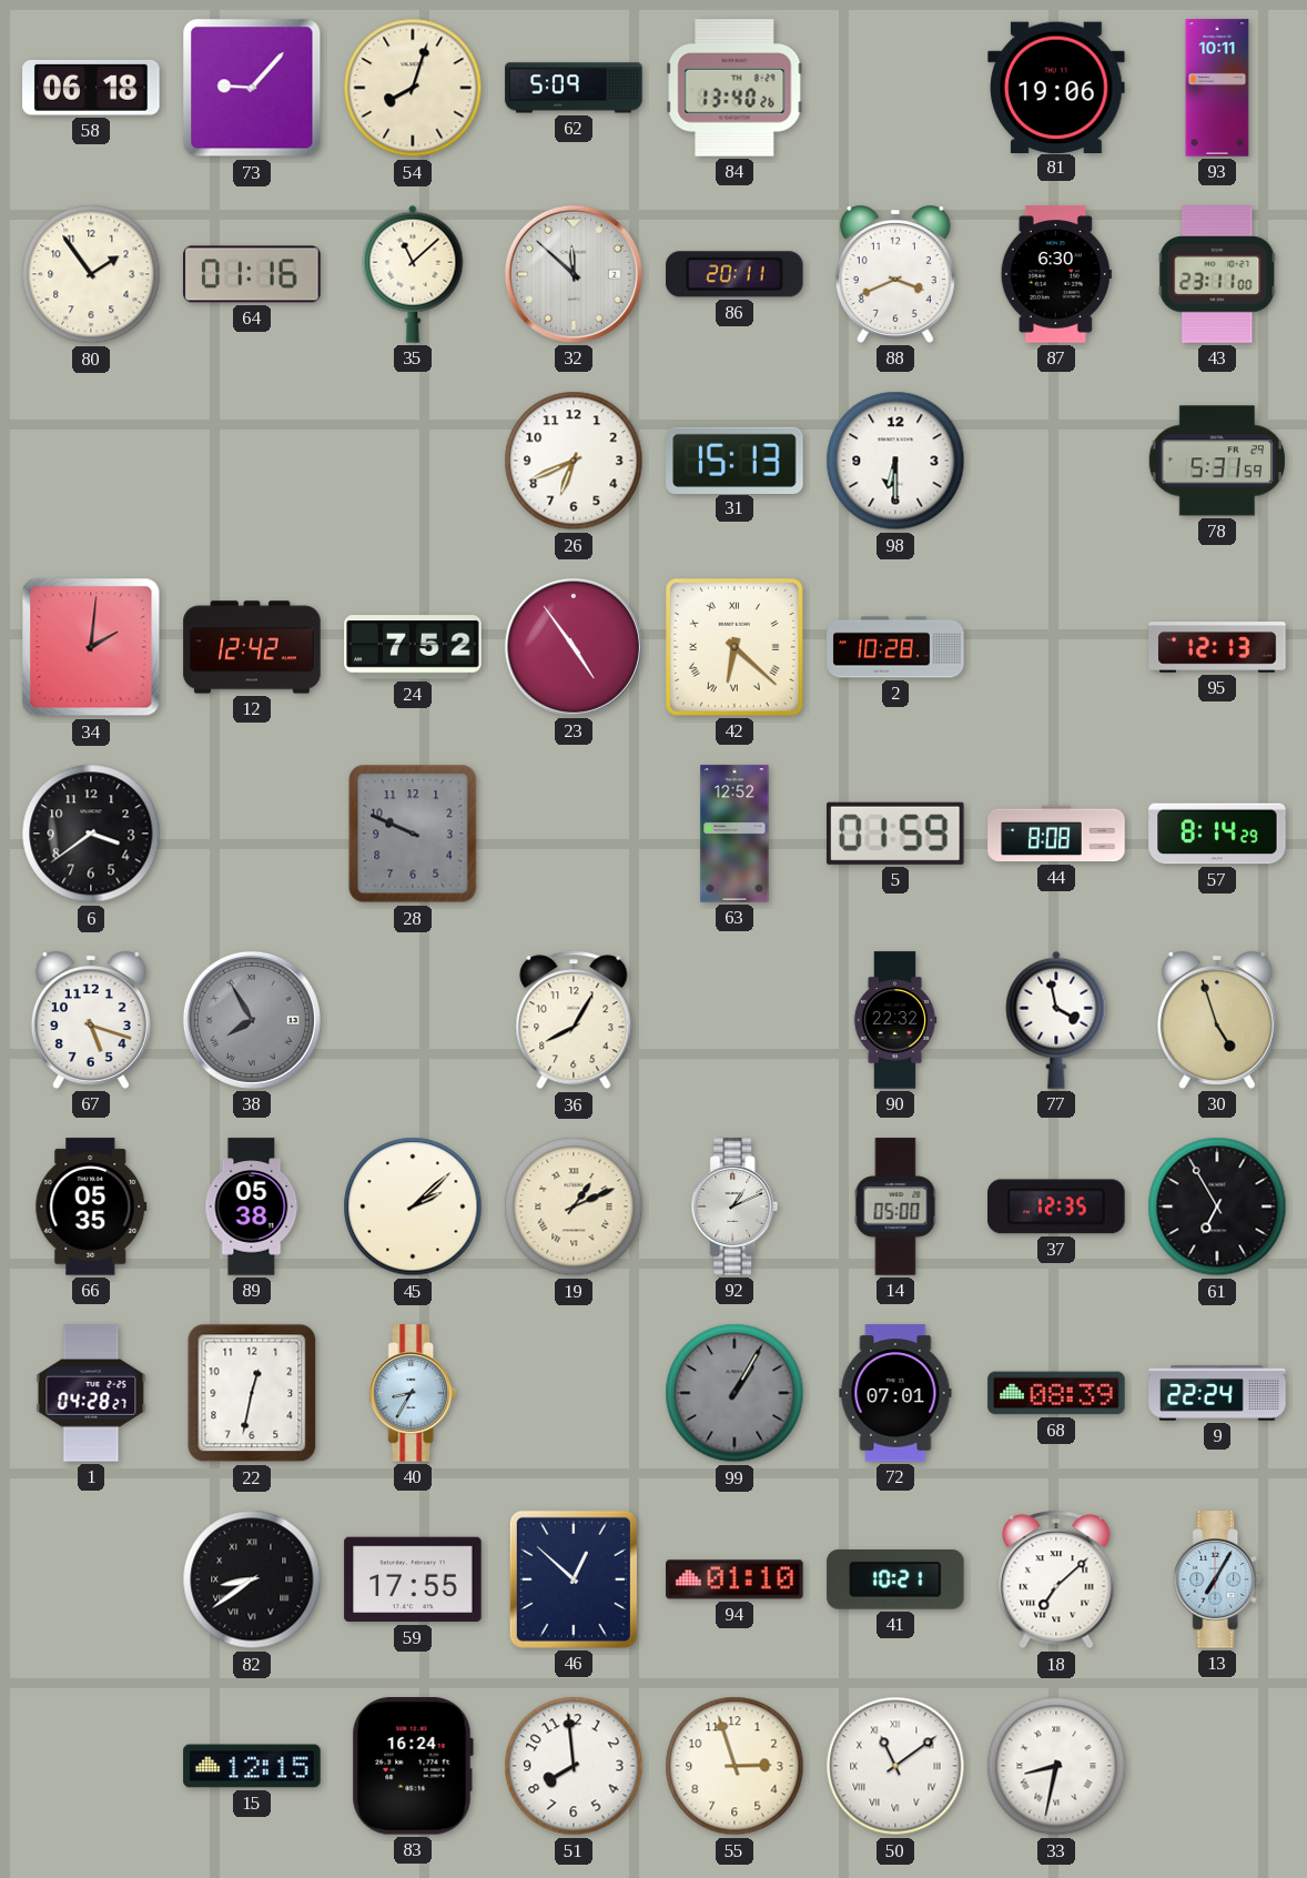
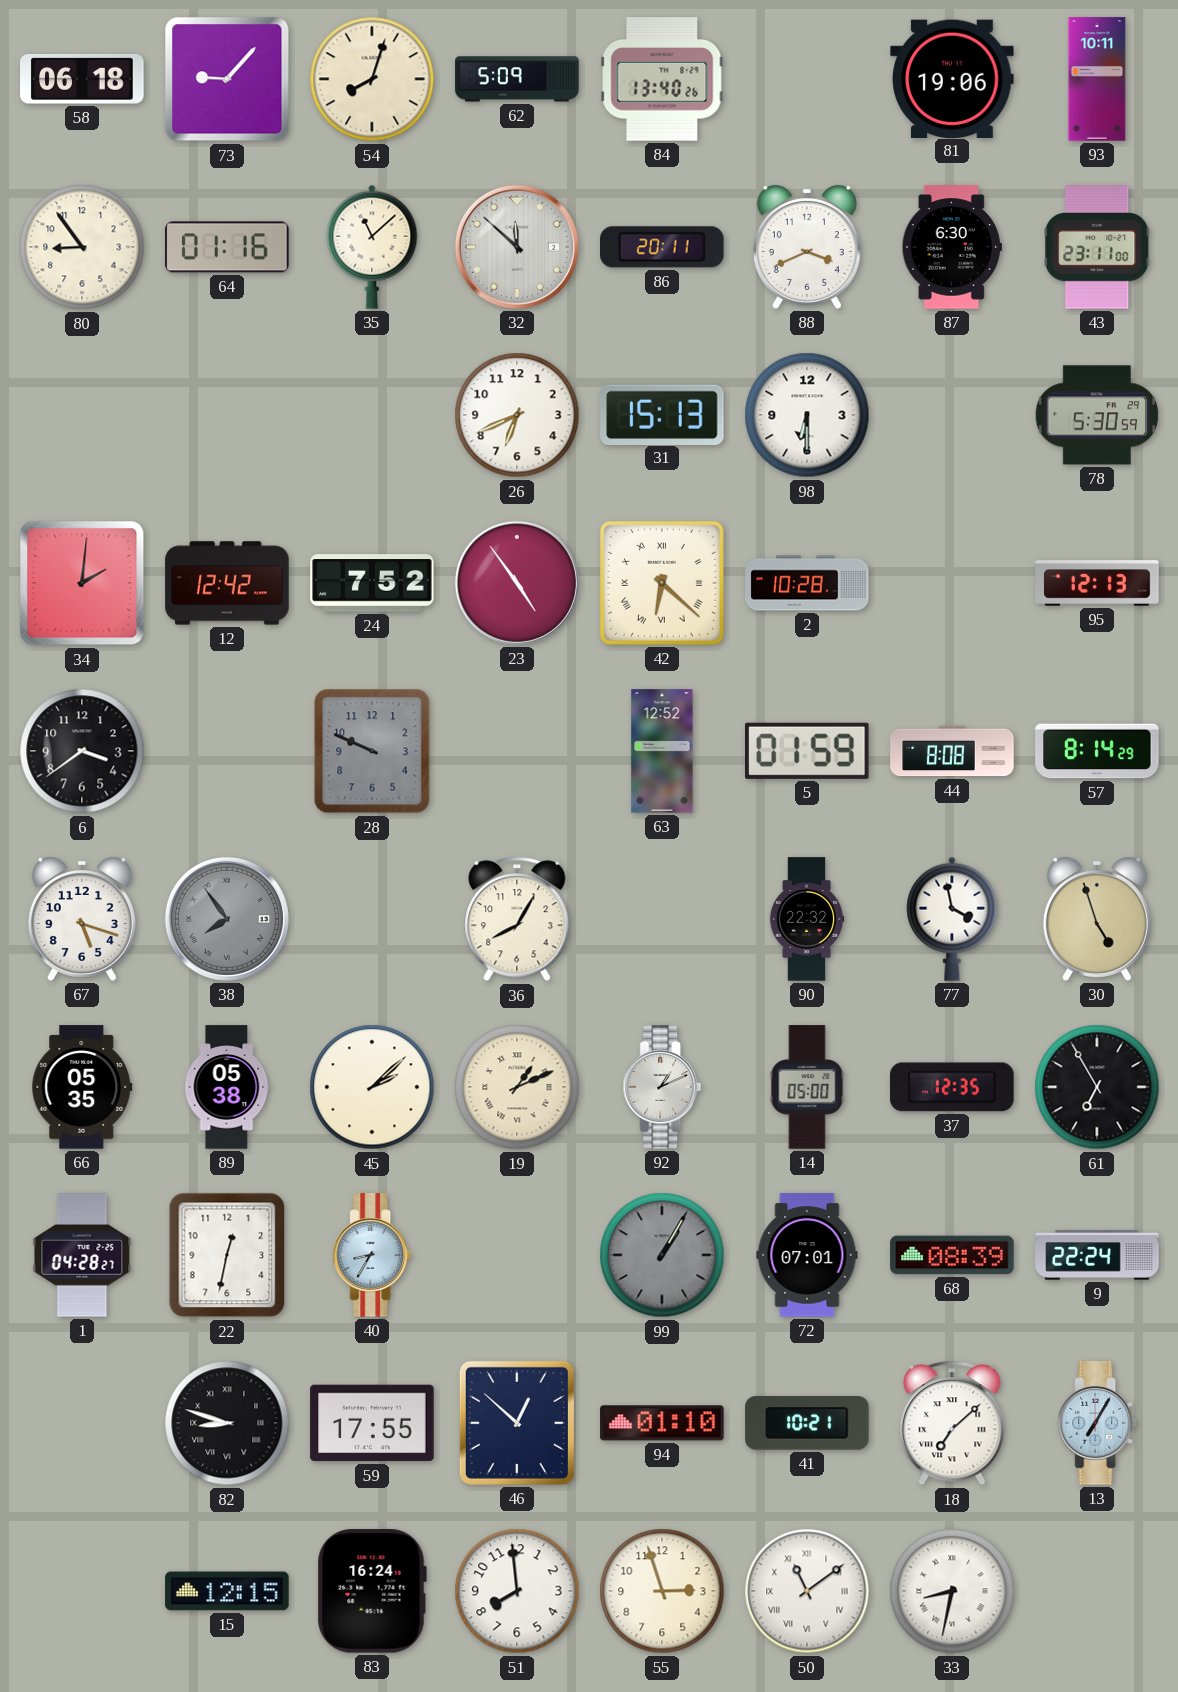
80: 1:54 -> 8:54
78: 5:31 -> 5:30
38: 7:55 -> 7:54
82: 8:39 -> 8:48
